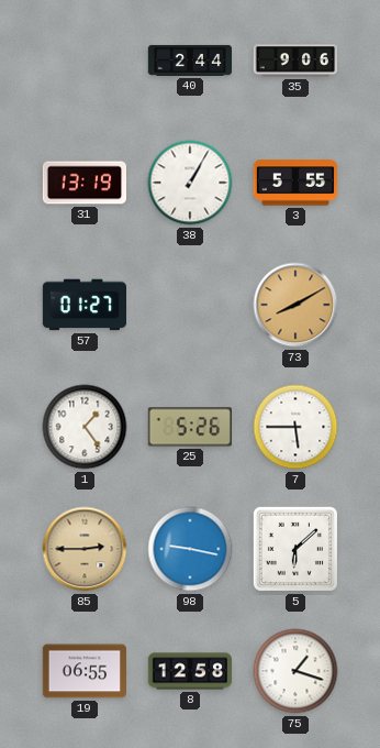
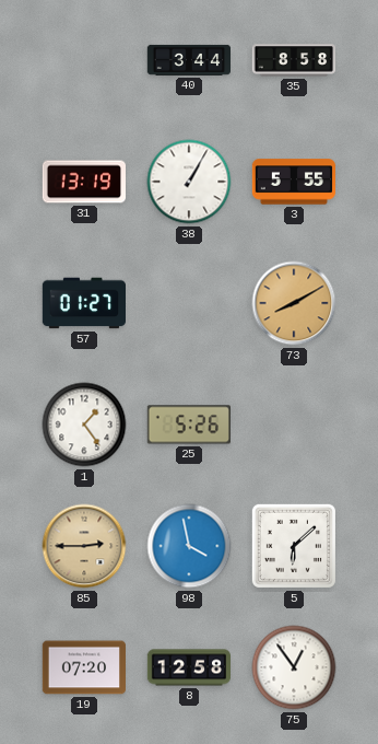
40: 2:44 -> 3:44
35: 9:06 -> 8:58
7: 5:45 -> none
98: 9:17 -> 3:58
19: 06:55 -> 07:20
75: 1:18 -> 12:54
